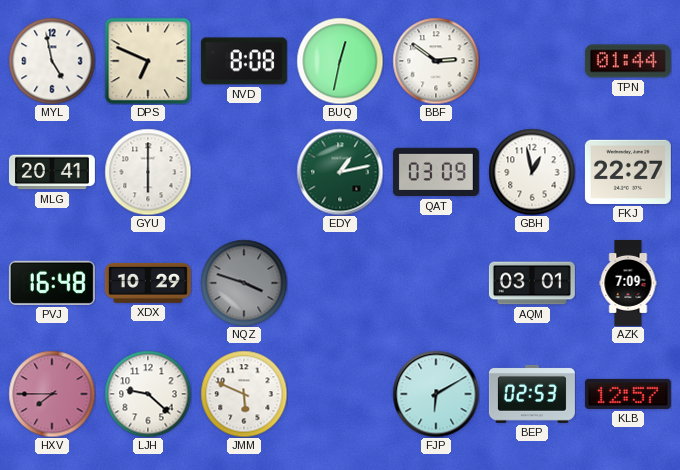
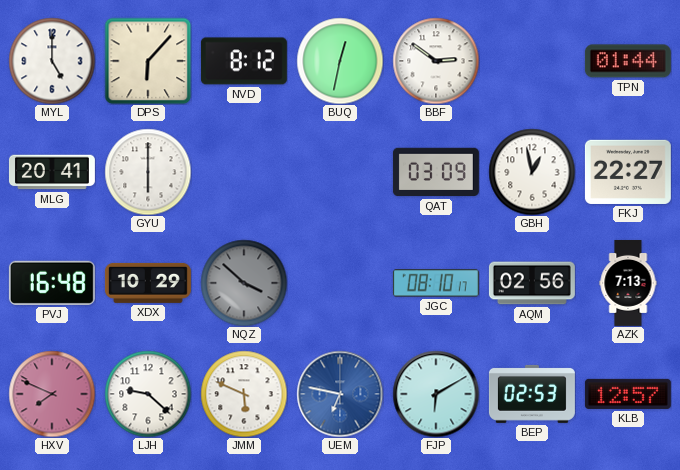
MYL: 4:58 -> 5:00
DPS: 6:49 -> 6:07
NVD: 8:08 -> 8:12
EDY: 1:13 -> none
NQZ: 3:48 -> 3:52
JGC: none -> 08:10
AQM: 03:01 -> 02:56
AZK: 7:09 -> 7:13
HXV: 7:45 -> 7:49
UEM: none -> 6:47
